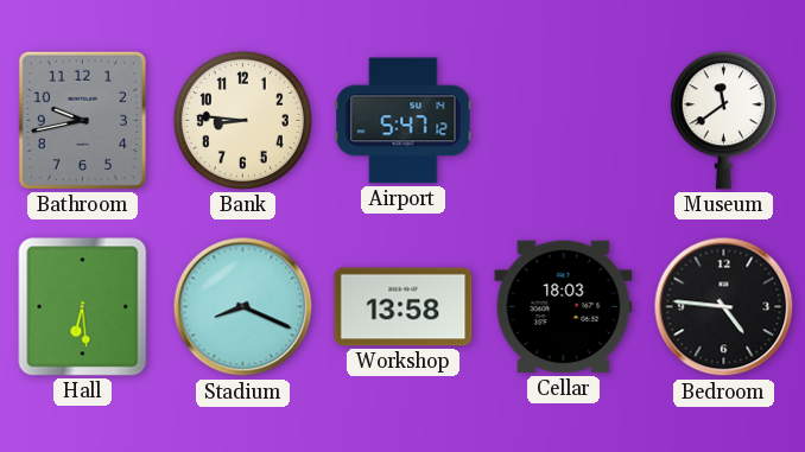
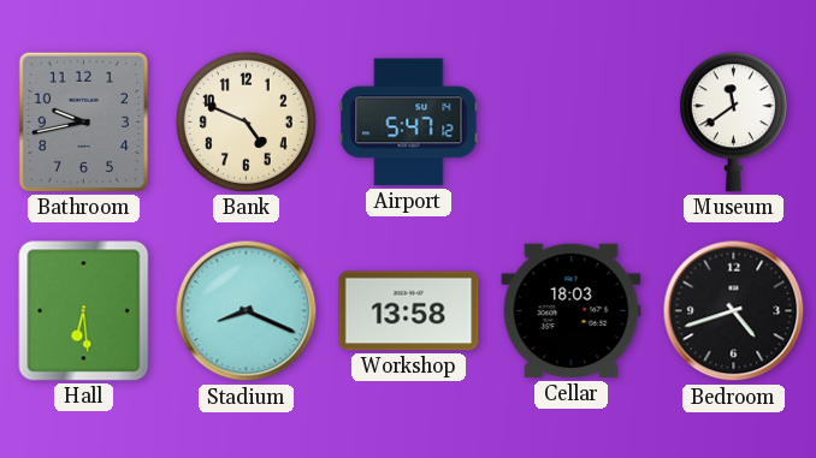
Bank: 8:46 -> 4:49
Bedroom: 4:46 -> 4:42
